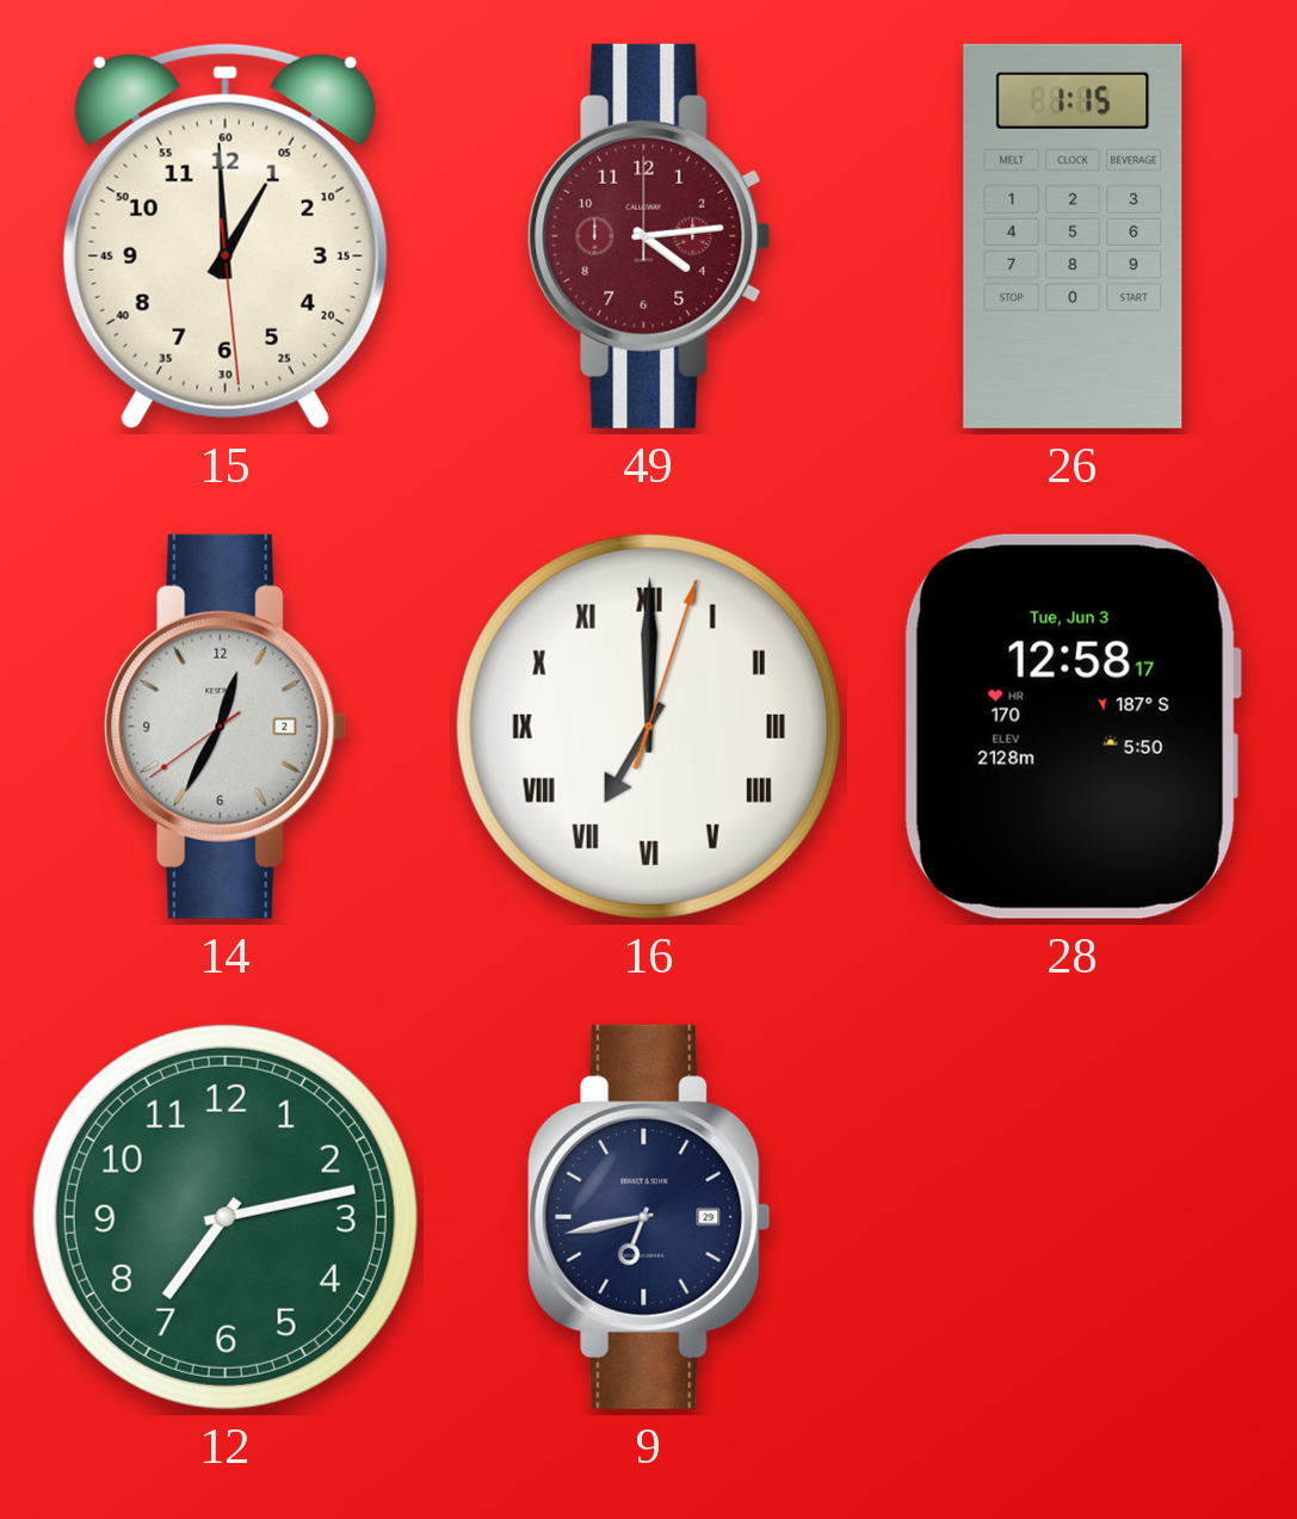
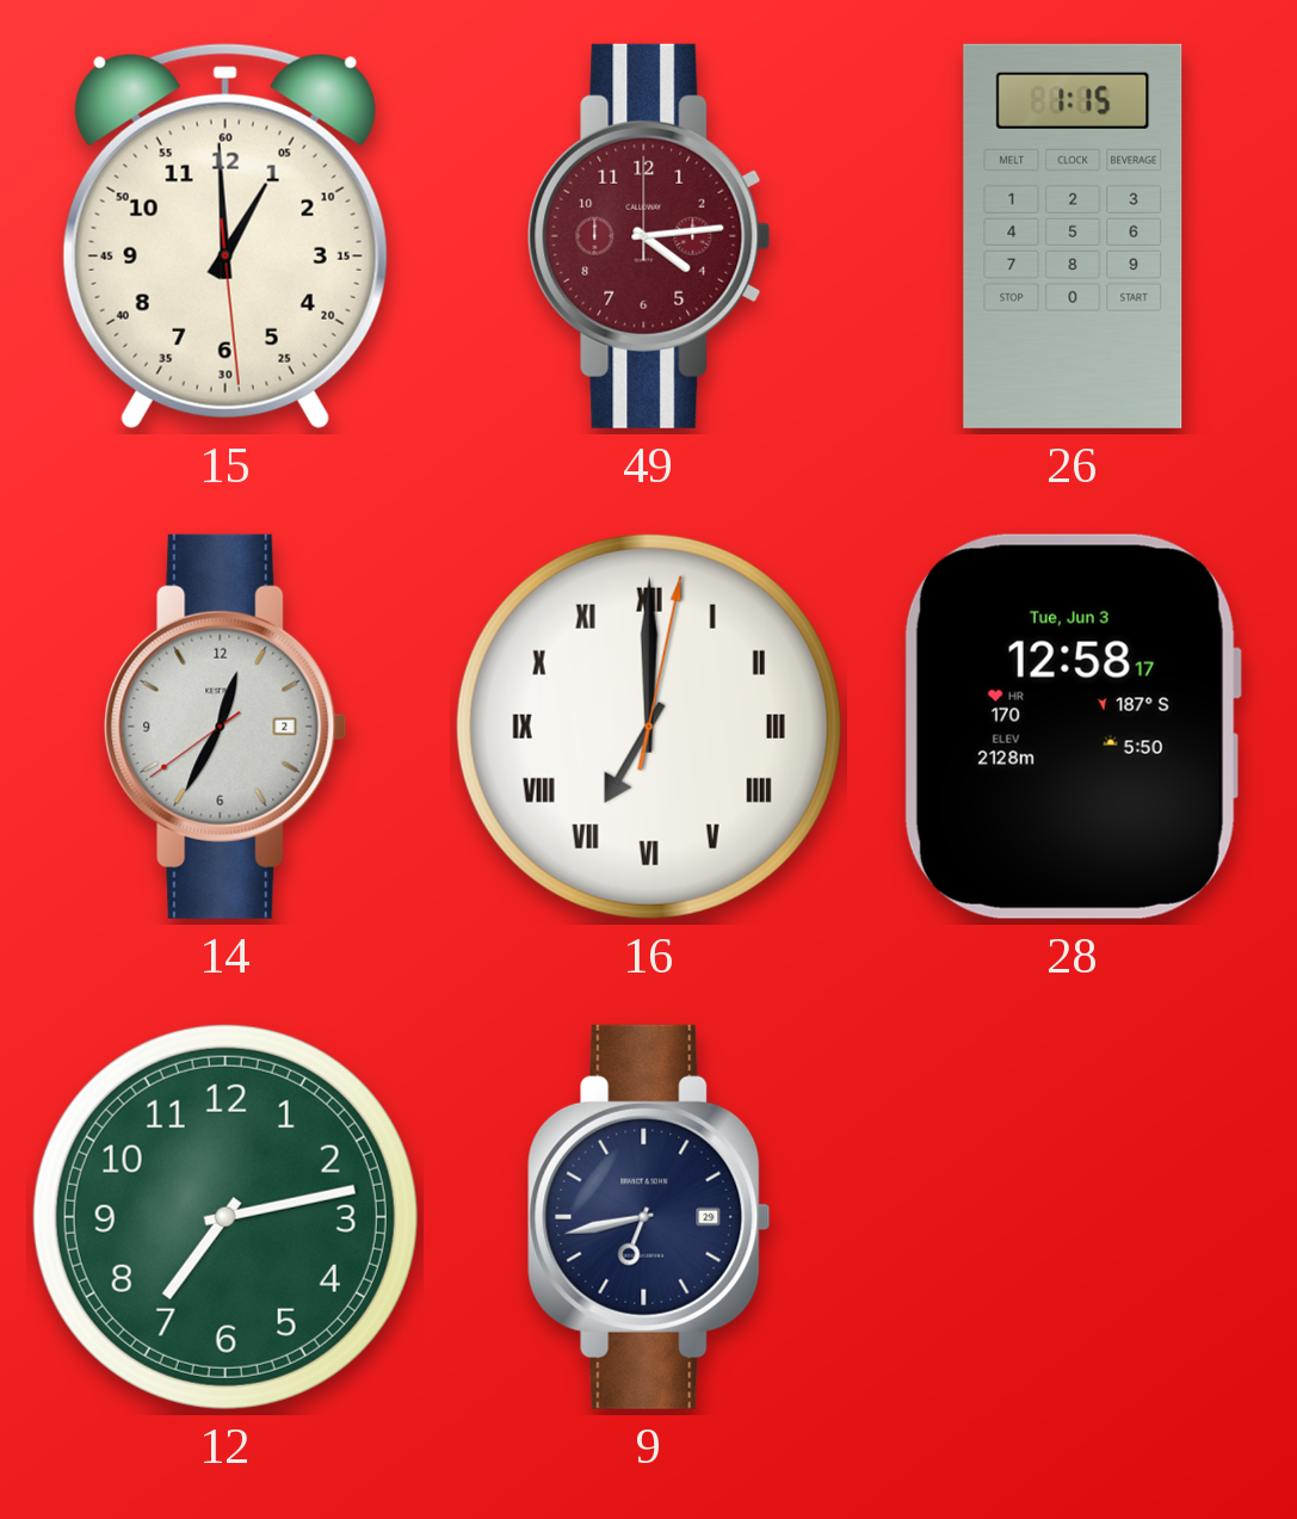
16: 7:00:03 -> 7:00:02
